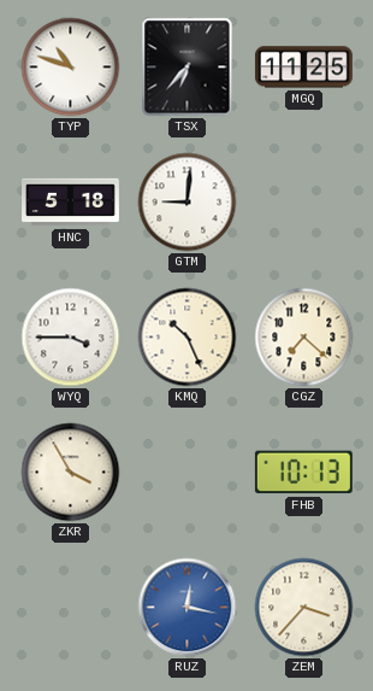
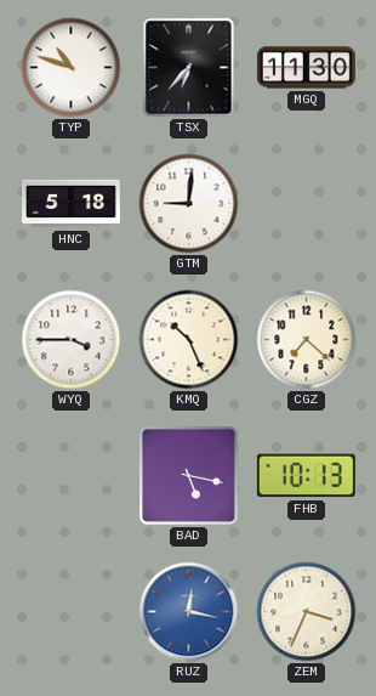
MGQ: 11:25 -> 11:30
ZKR: 3:55 -> none
BAD: none -> 5:17
ZEM: 3:37 -> 3:34
